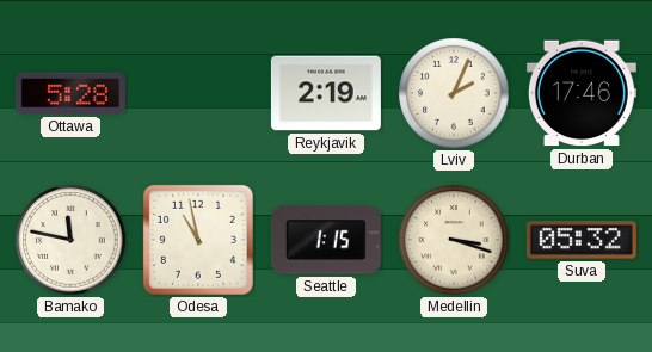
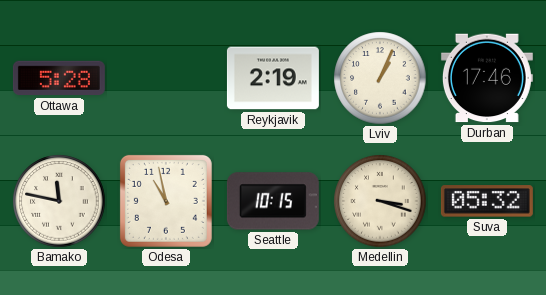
Lviv: 2:04 -> 1:04
Seattle: 1:15 -> 10:15
